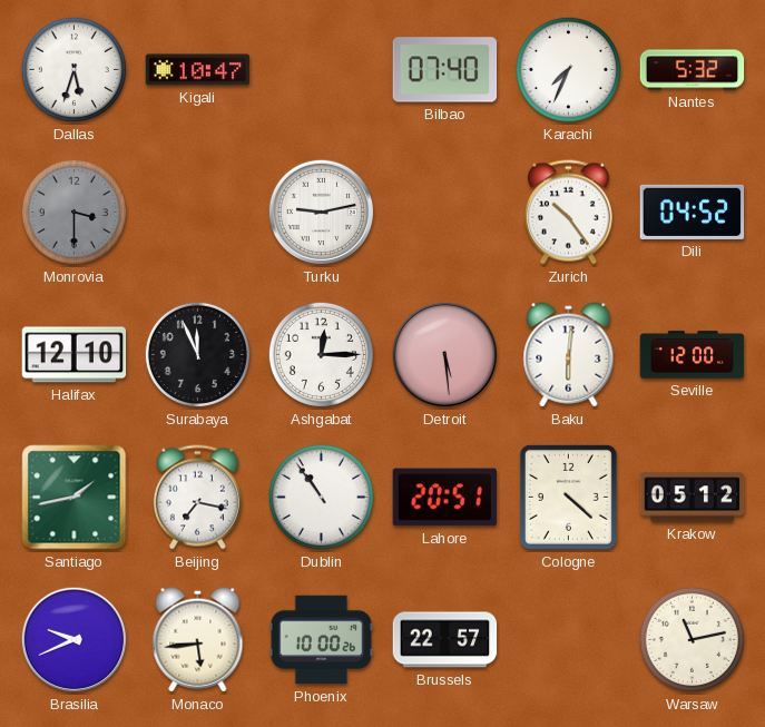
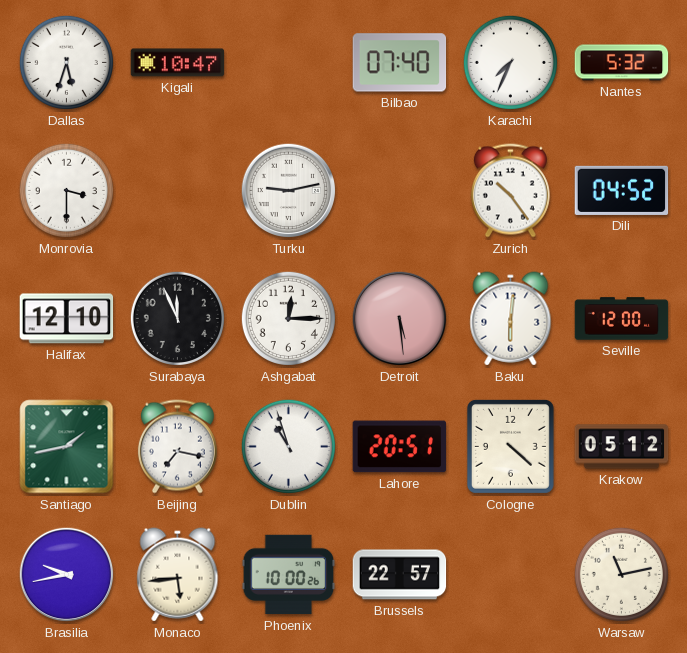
Monrovia dial: grey -> white
Dublin: 10:54 -> 10:57
Brasilia: 9:41 -> 9:43
